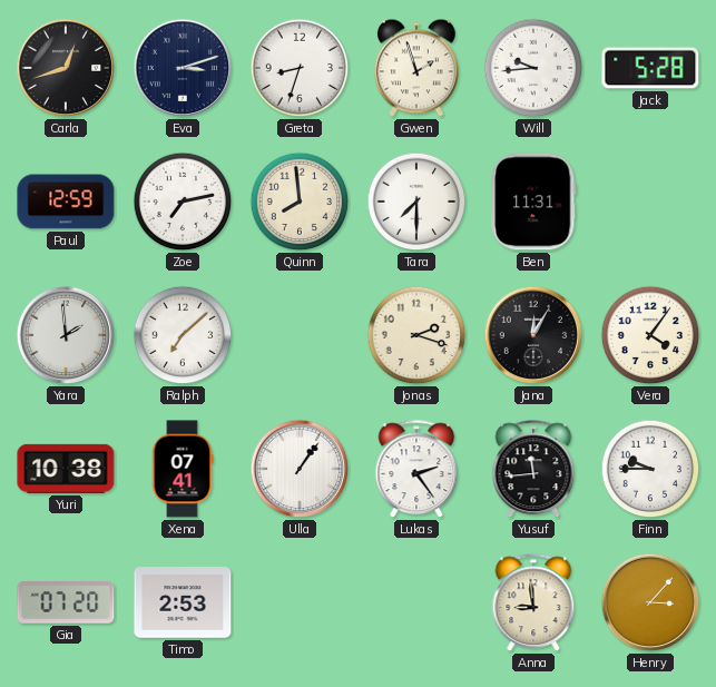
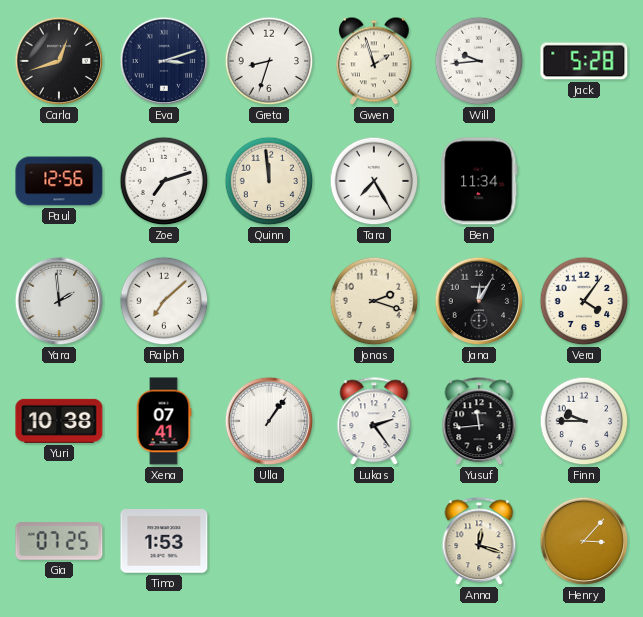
Paul: 12:59 -> 12:56
Zoe: 7:13 -> 7:12
Quinn: 7:59 -> 11:59
Tara: 7:30 -> 7:25
Ben: 11:31 -> 11:34
Gia: 07:20 -> 07:25
Timo: 2:53 -> 1:53
Anna: 8:59 -> 12:18
